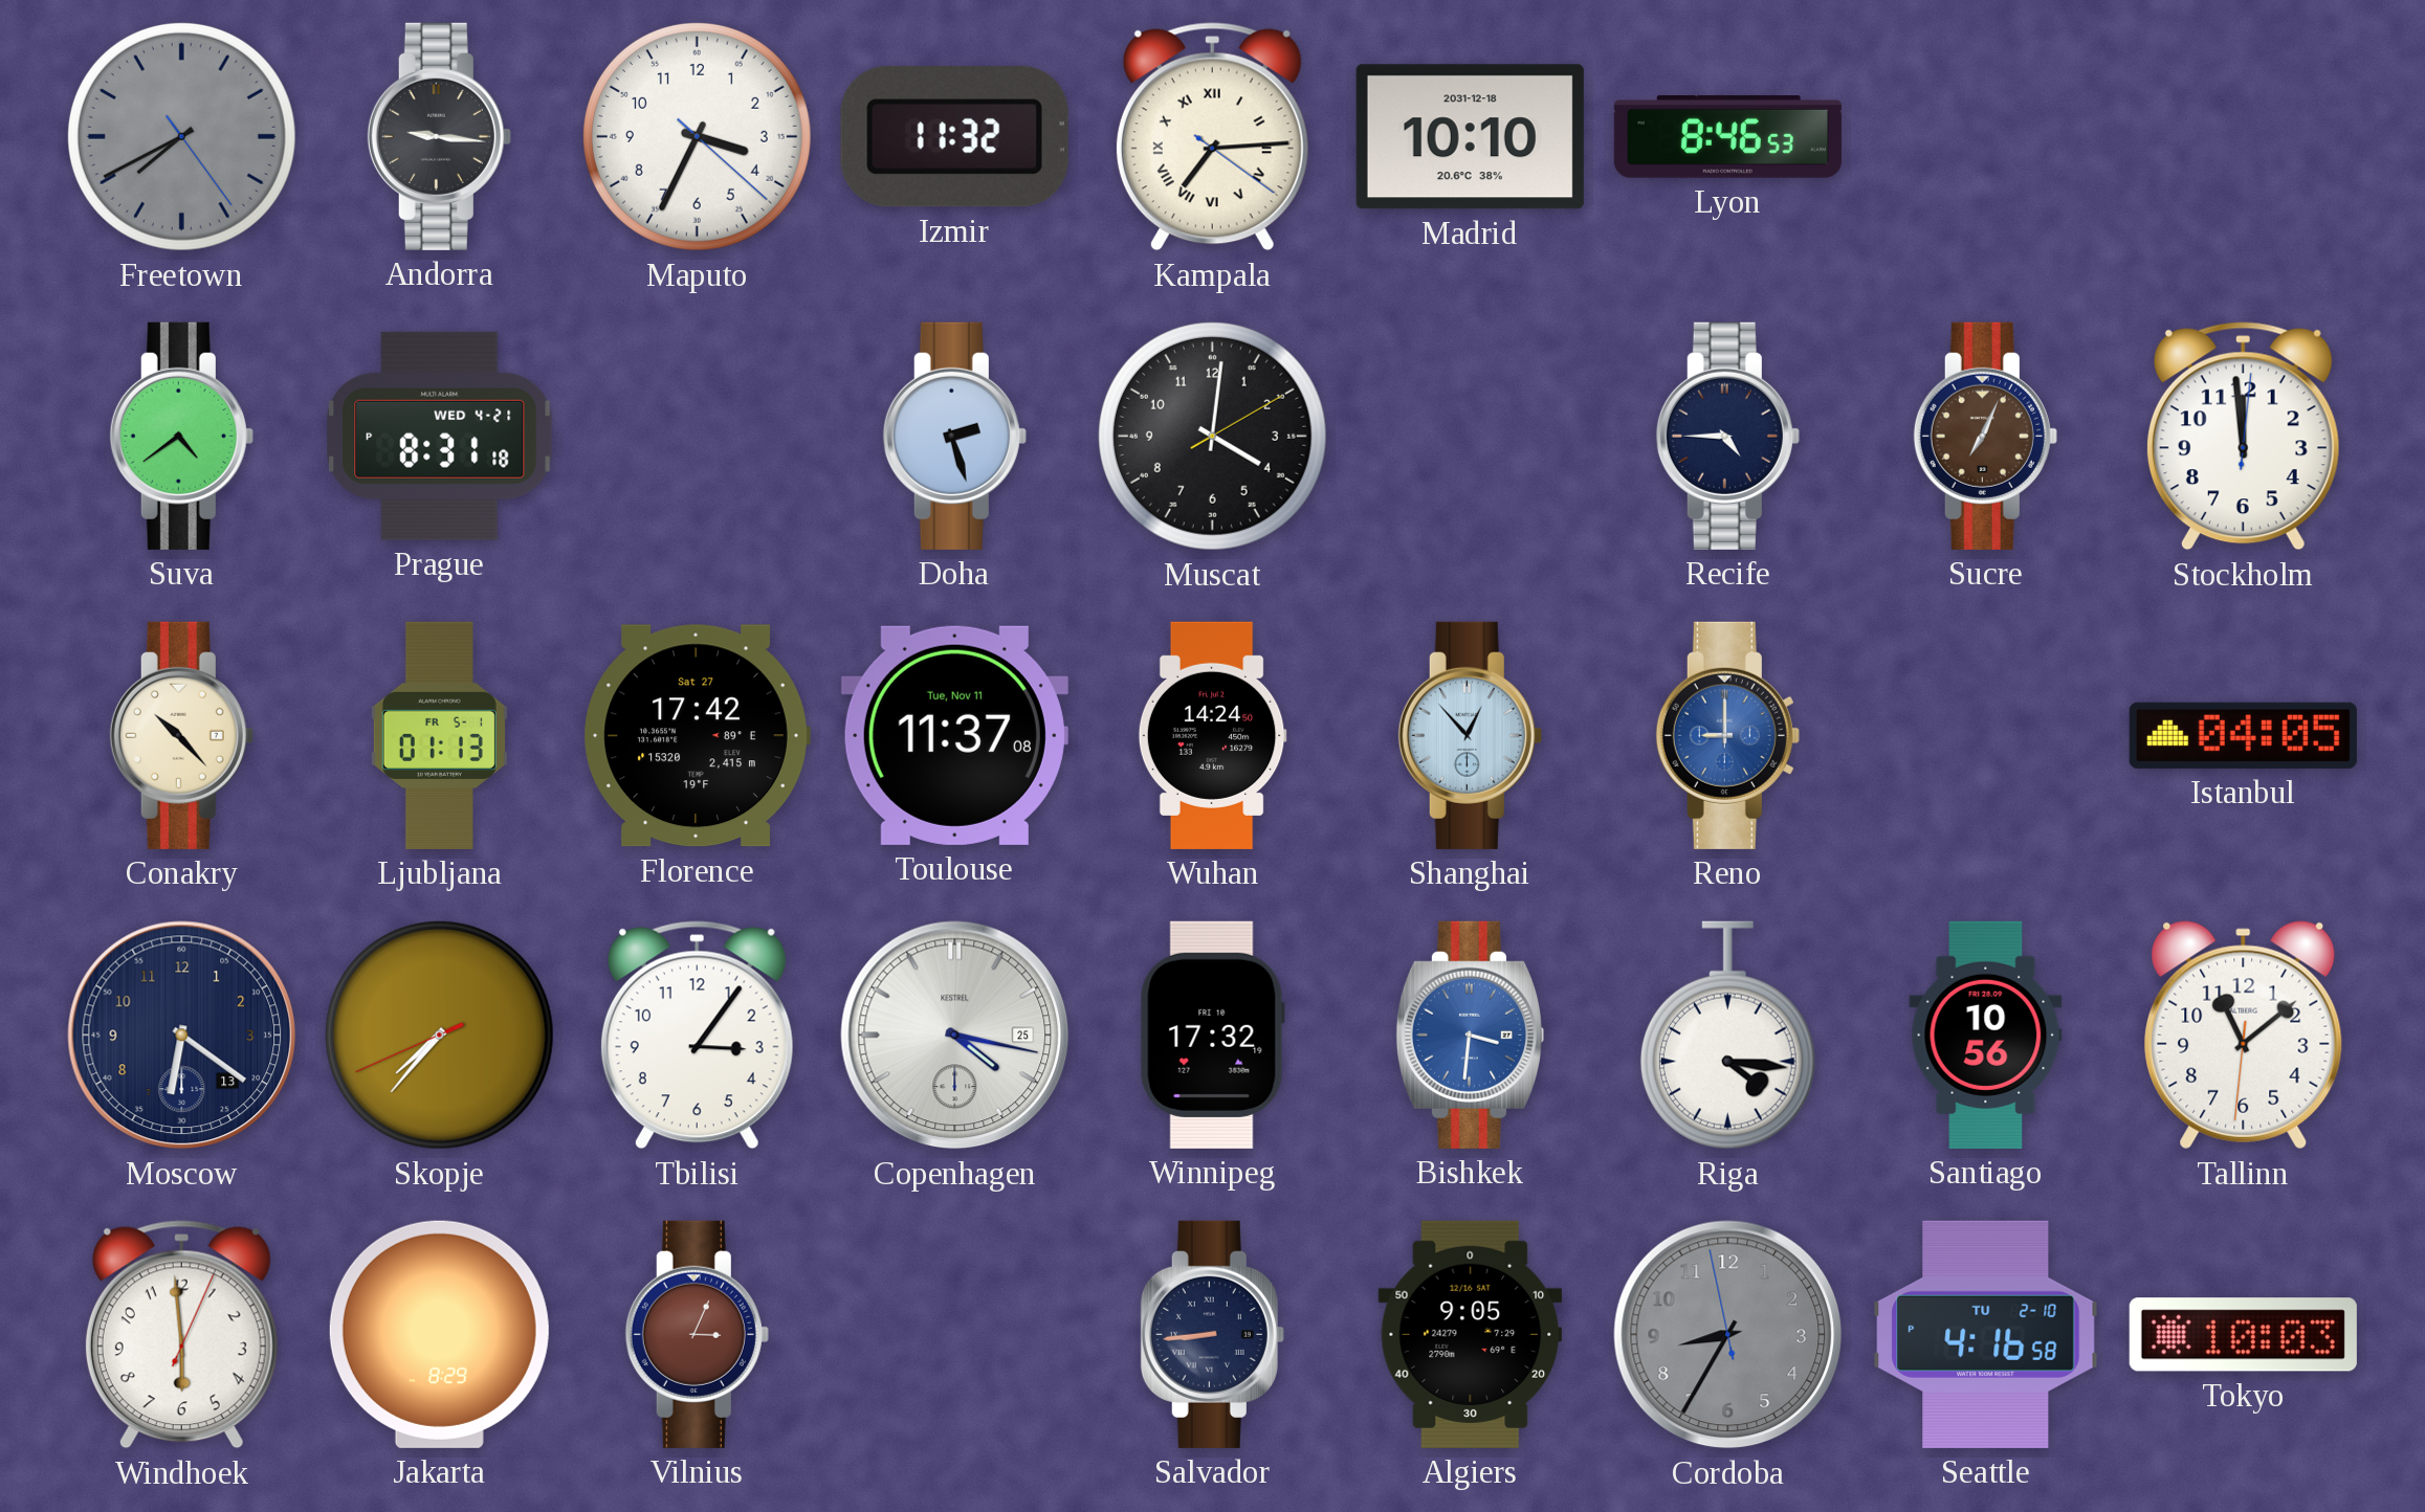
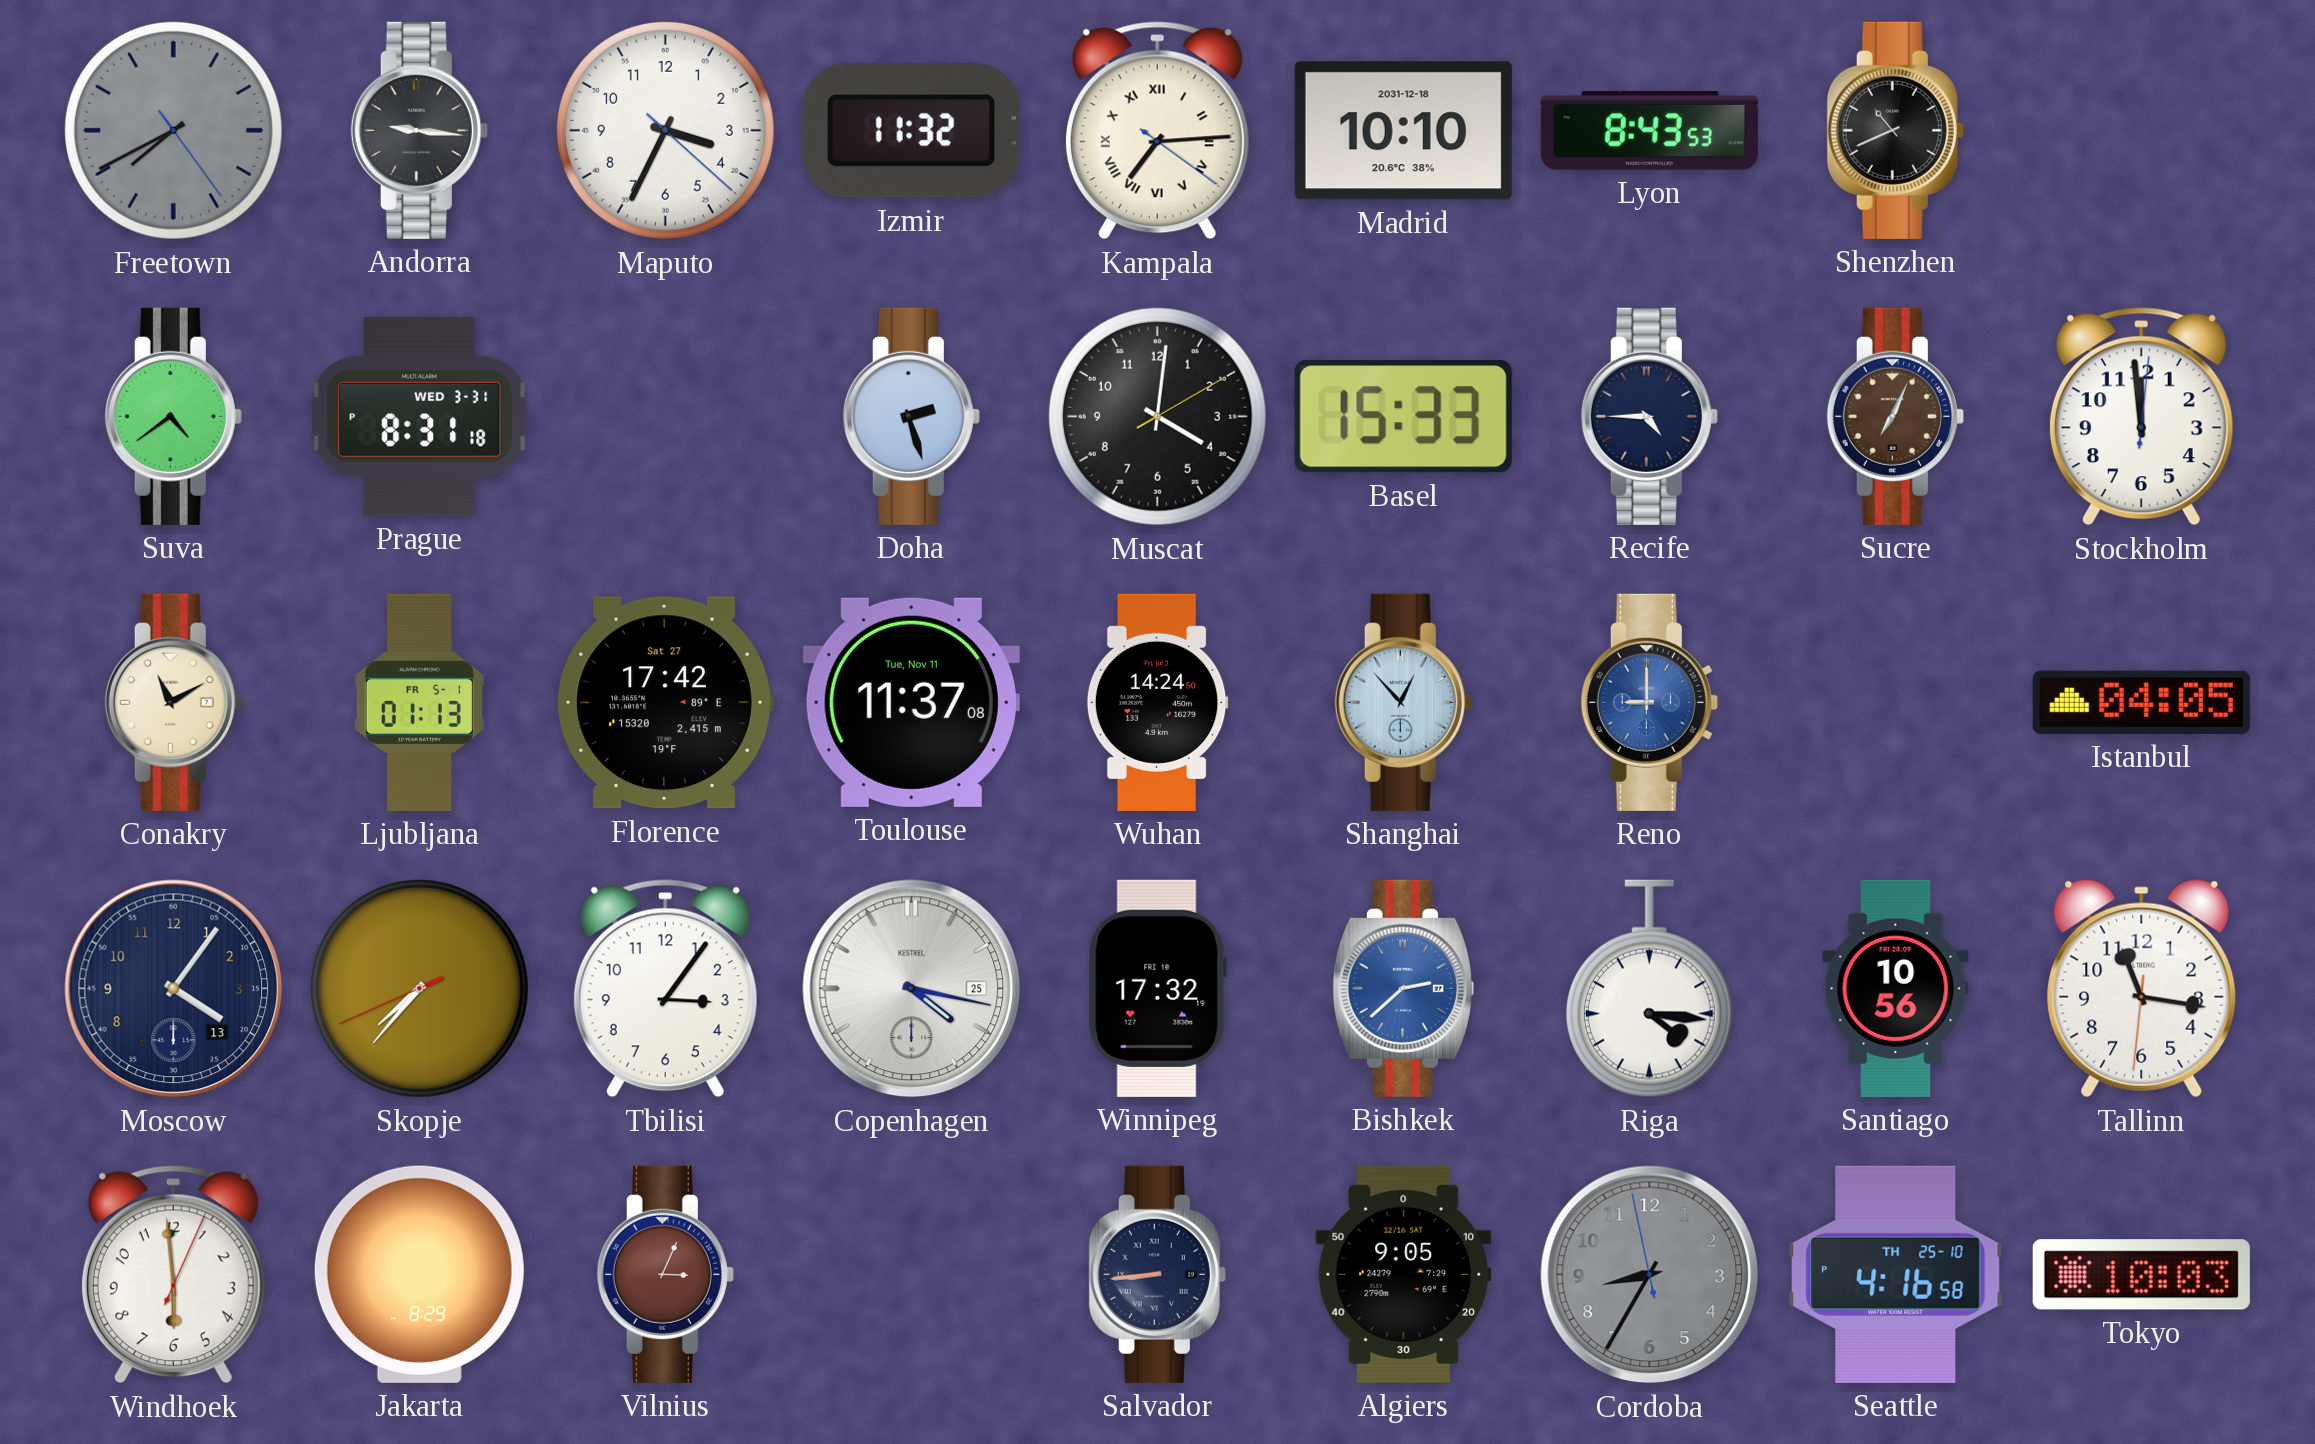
Lyon: 8:46 -> 8:43
Shenzhen: none -> 10:41
Prague date: WED 4-21 -> WED 3-31
Basel: none -> 15:33
Conakry: 10:23 -> 11:10
Moscow: 6:21 -> 4:06
Bishkek: 3:31 -> 2:38
Tallinn: 11:08 -> 11:16
Seattle date: TU 2-10 -> TH 25-10
